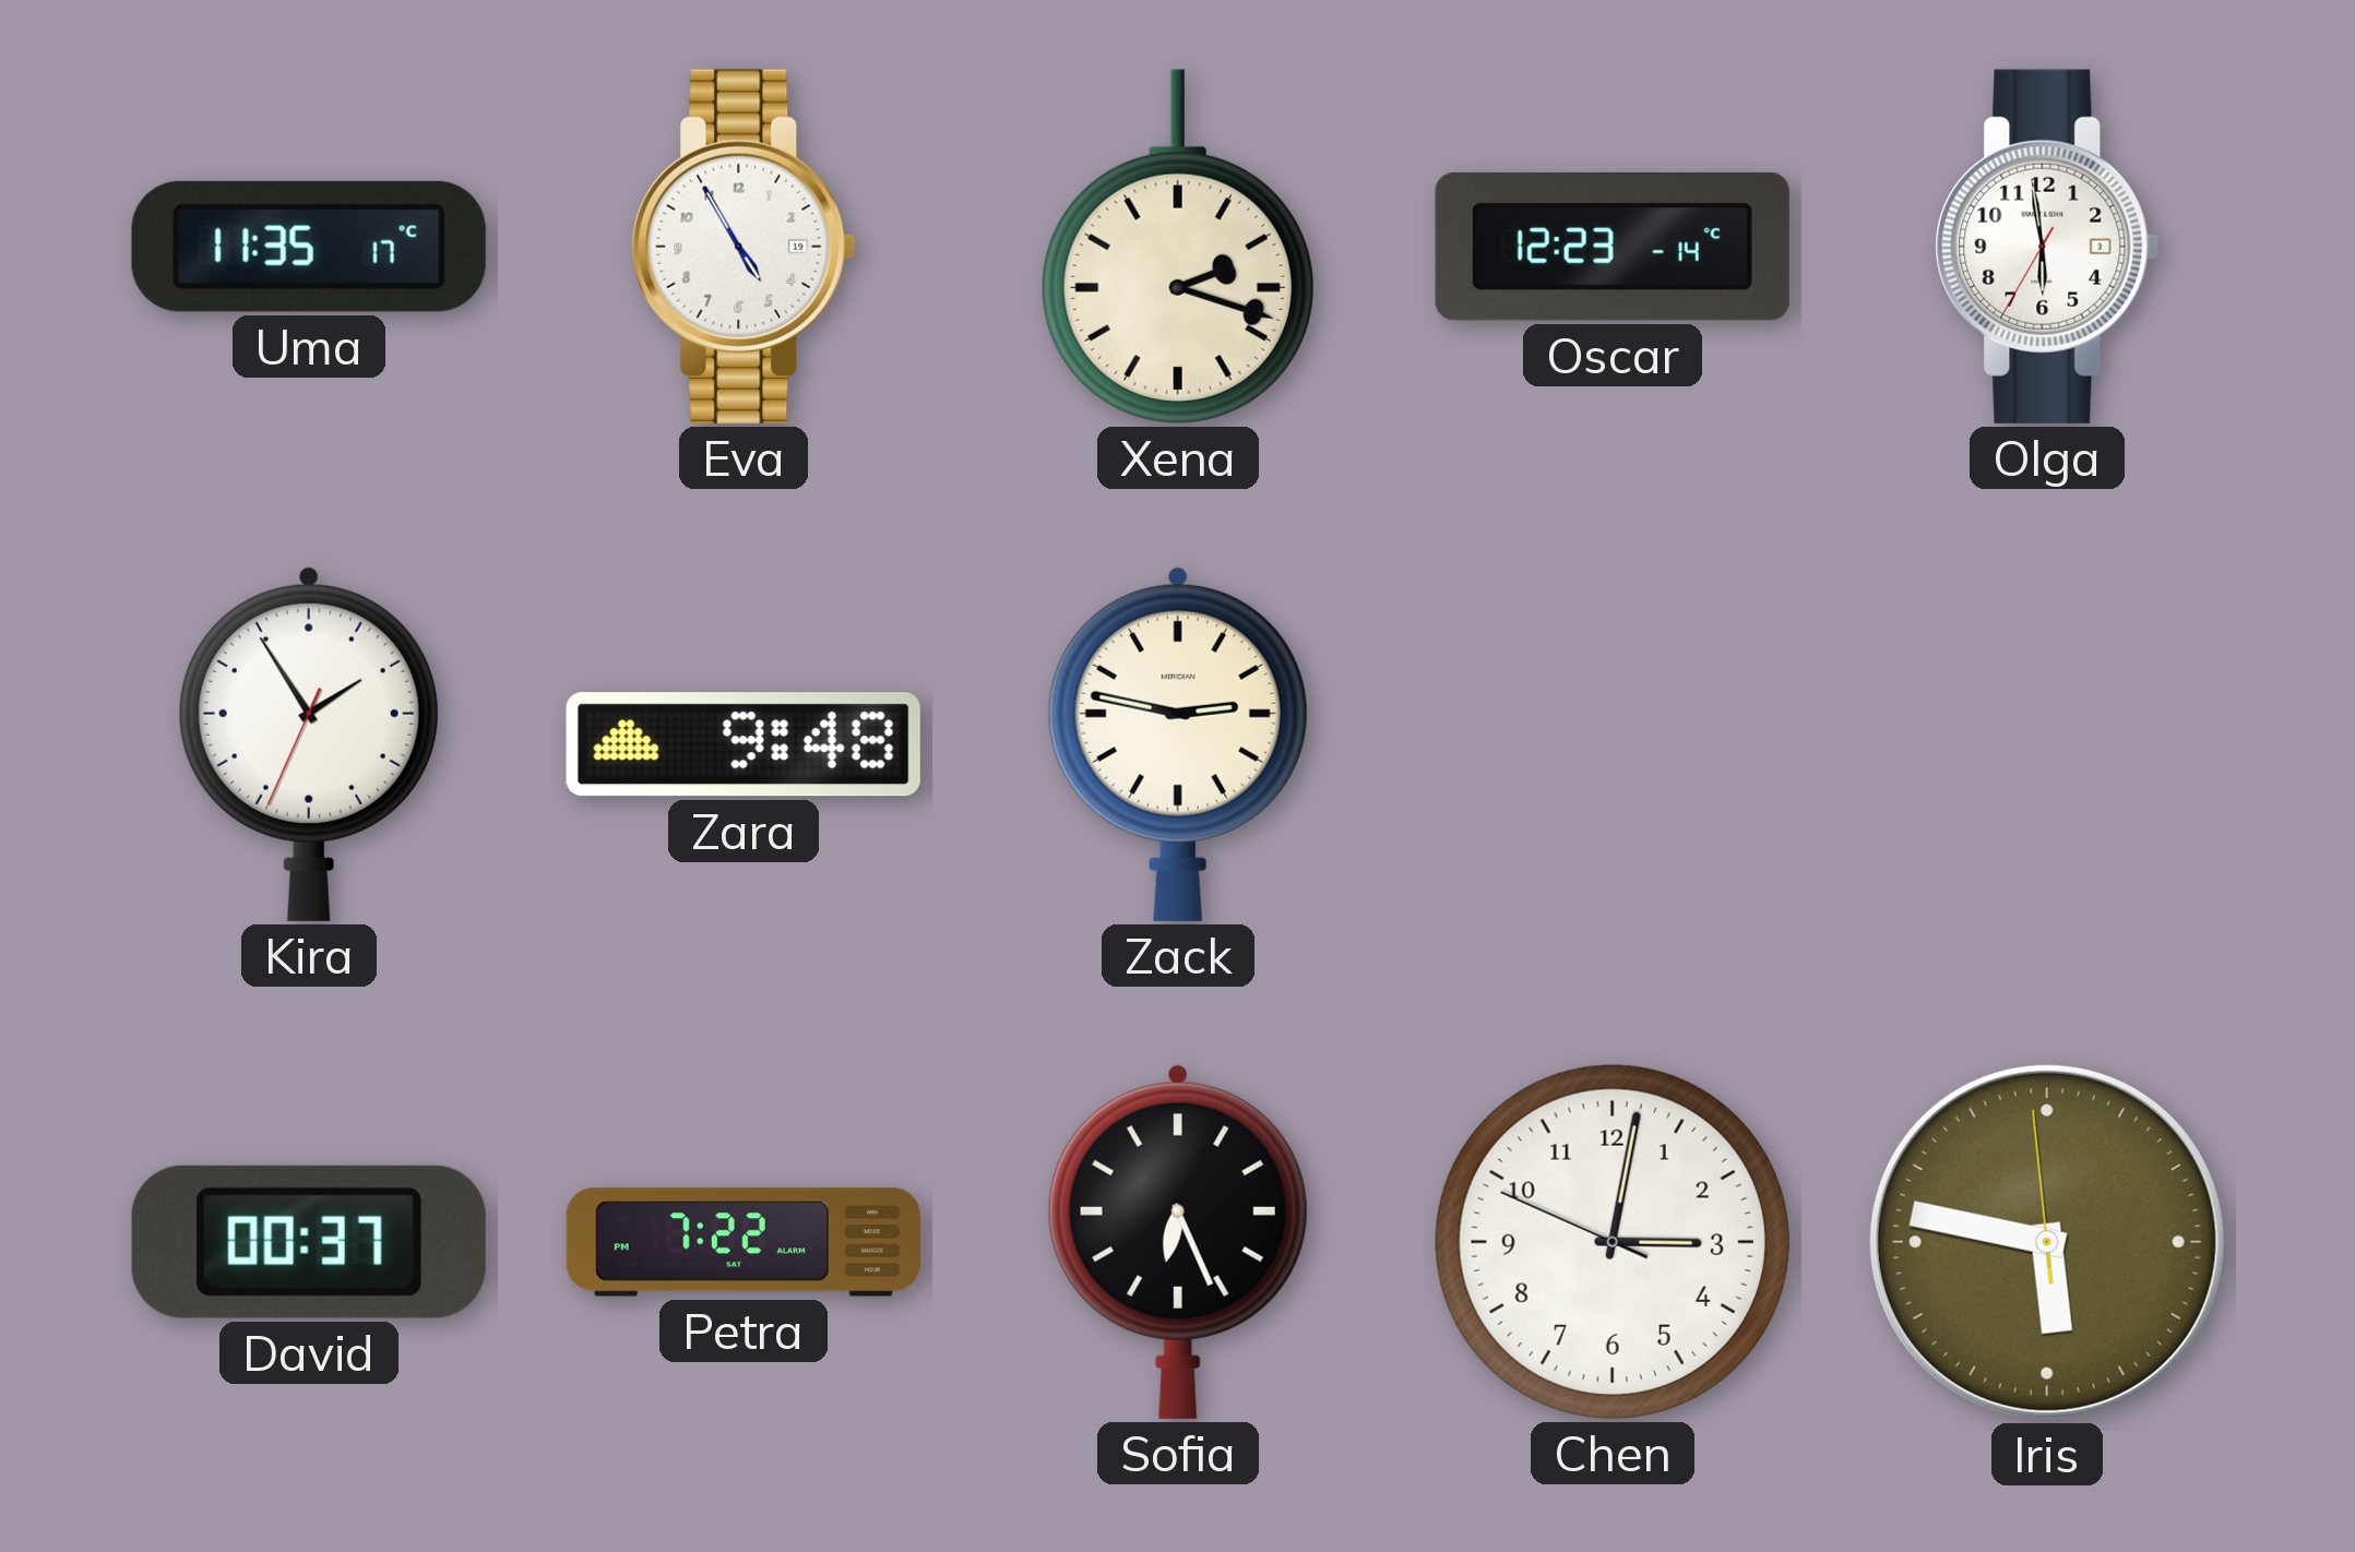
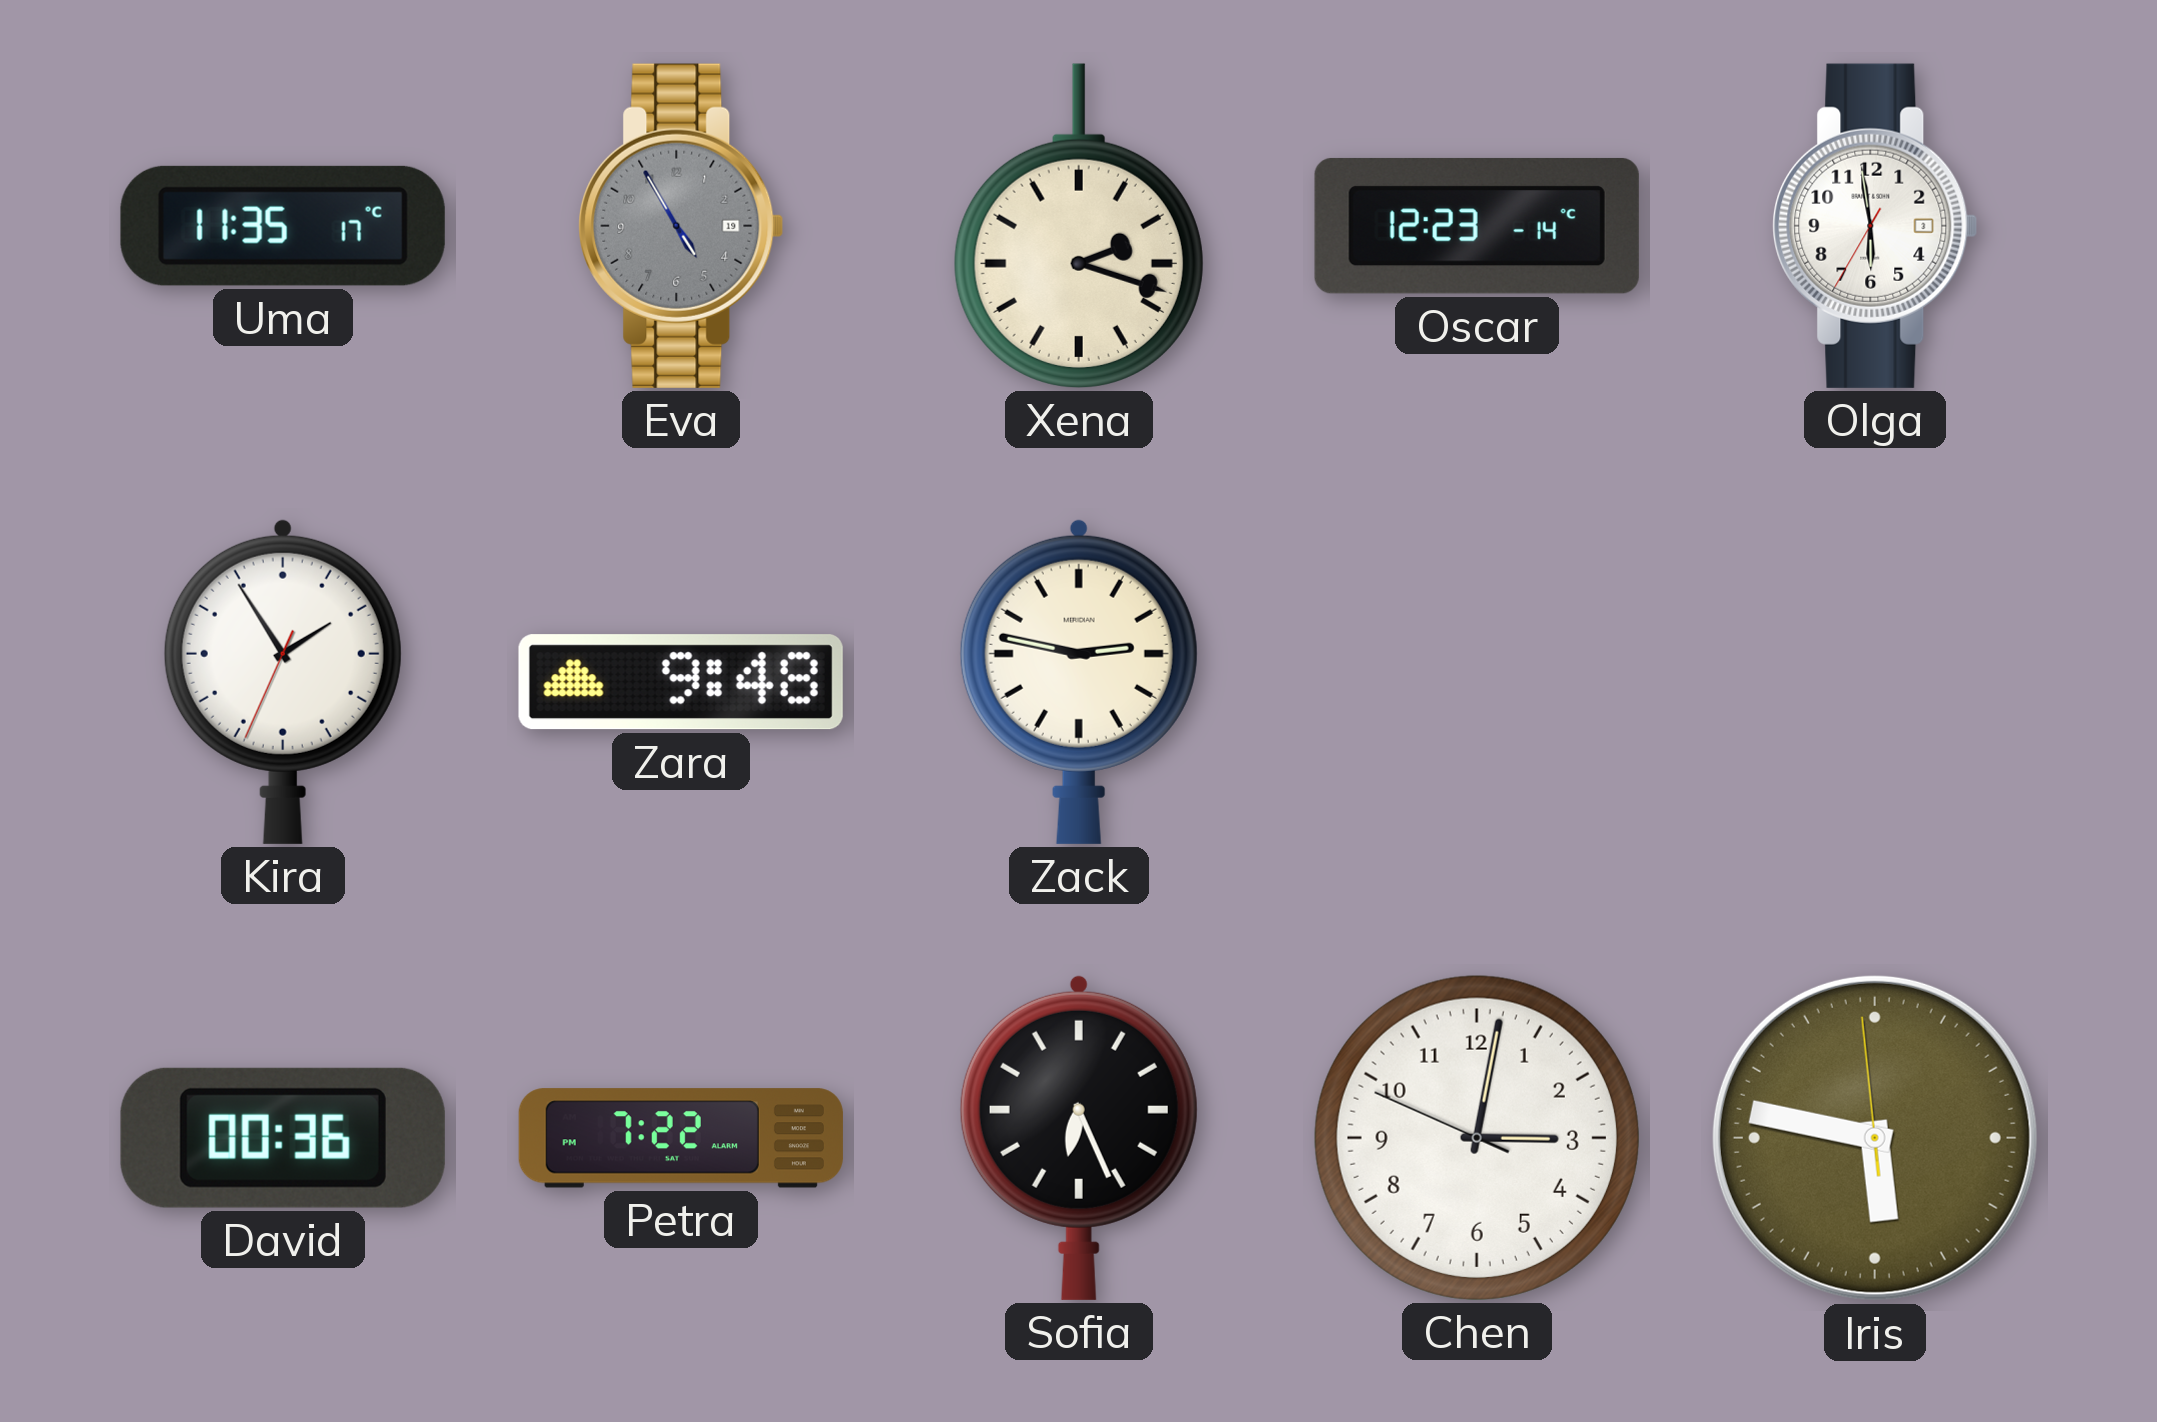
Eva dial: white -> grey
David: 00:37 -> 00:36
